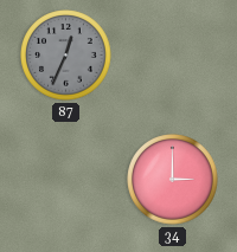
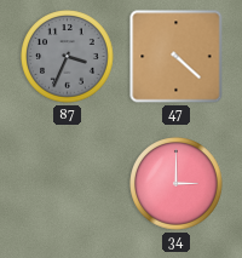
87: 12:34 -> 3:34
47: none -> 4:22
